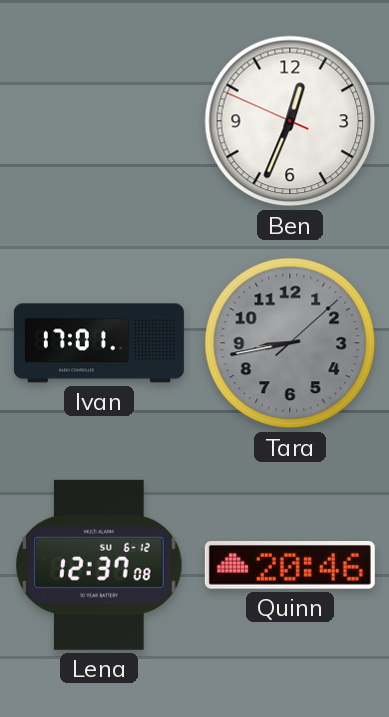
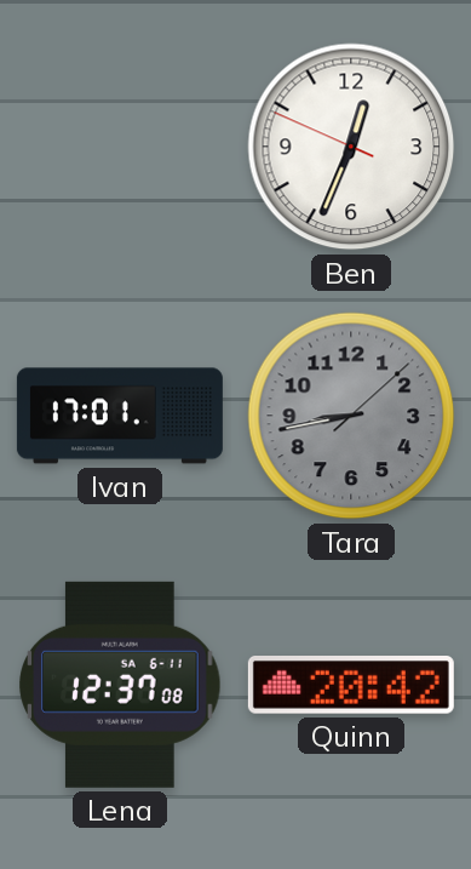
Lena date: SU 6-12 -> SA 6-11
Quinn: 20:46 -> 20:42
